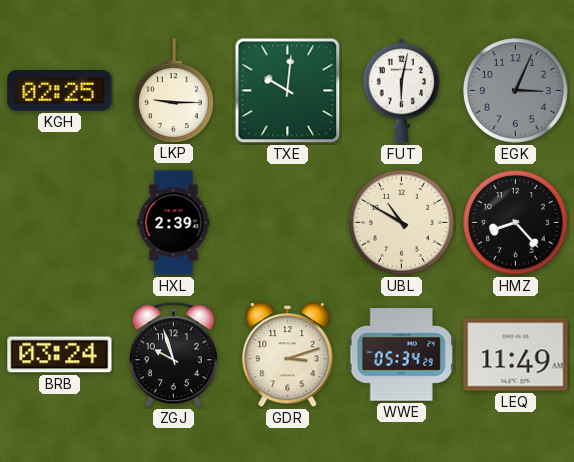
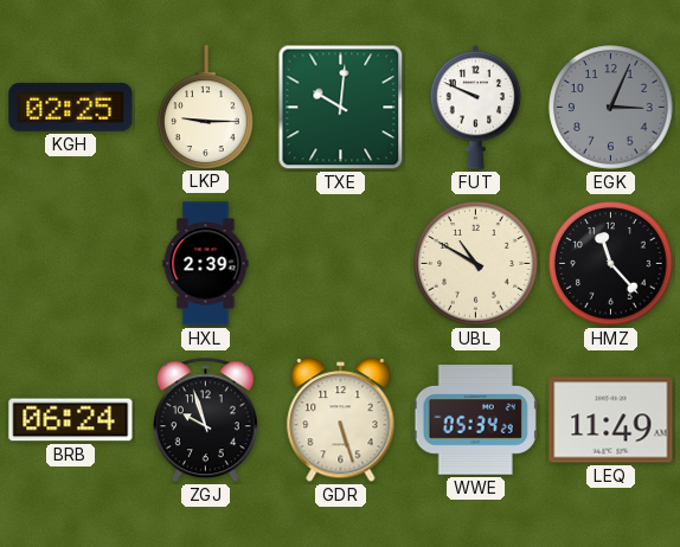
FUT: 6:02 -> 9:49
HMZ: 8:23 -> 11:23
BRB: 03:24 -> 06:24
GDR: 3:12 -> 5:27
